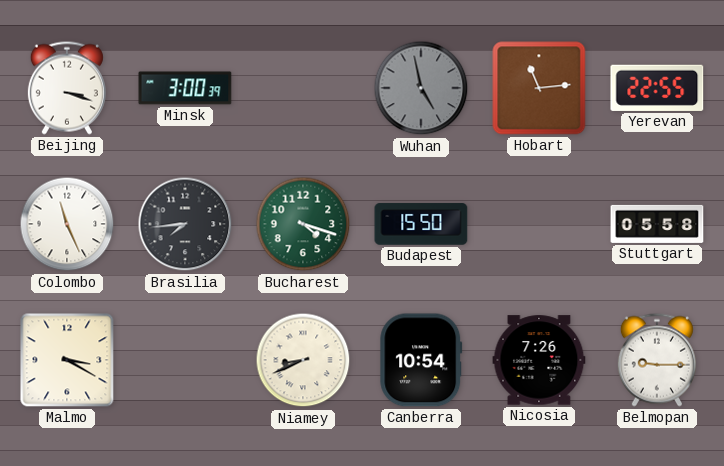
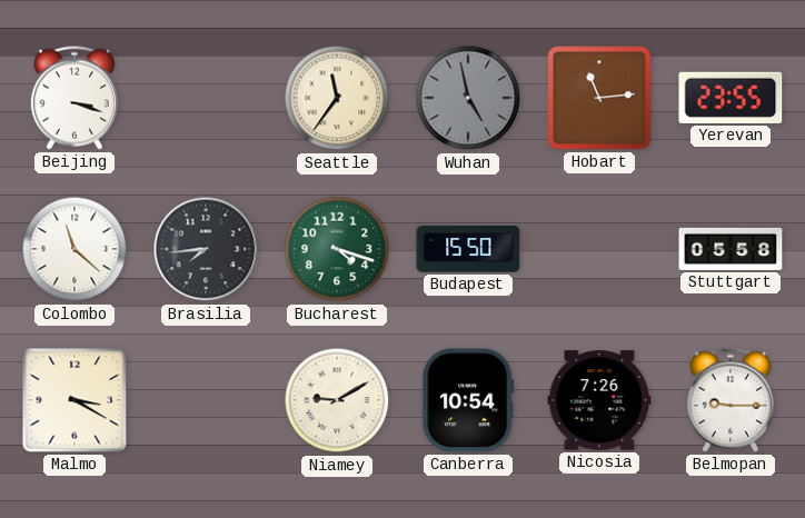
Minsk: 3:00 -> none
Seattle: none -> 11:36
Yerevan: 22:55 -> 23:55
Colombo: 11:26 -> 11:22
Niamey: 8:41 -> 9:10
